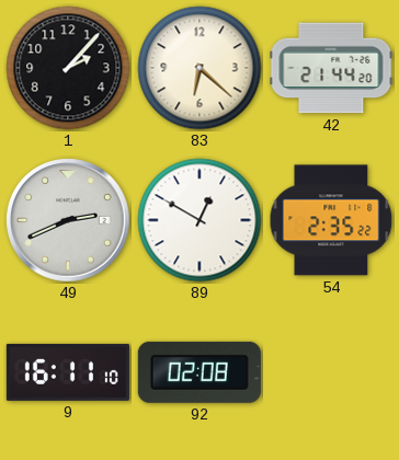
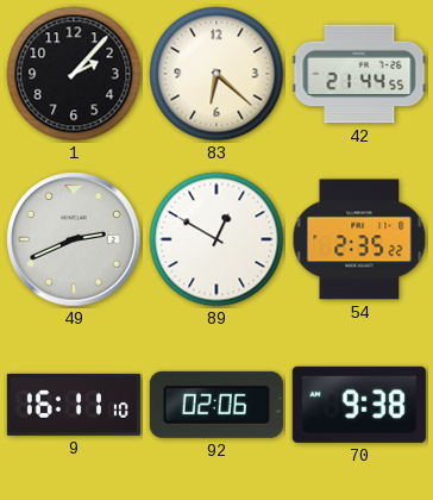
42: 21:44:20 -> 21:44:55
92: 02:08 -> 02:06
70: none -> 9:38
